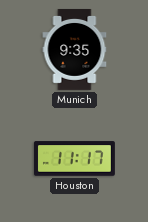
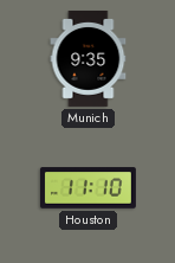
Houston: 11:17 -> 11:10
